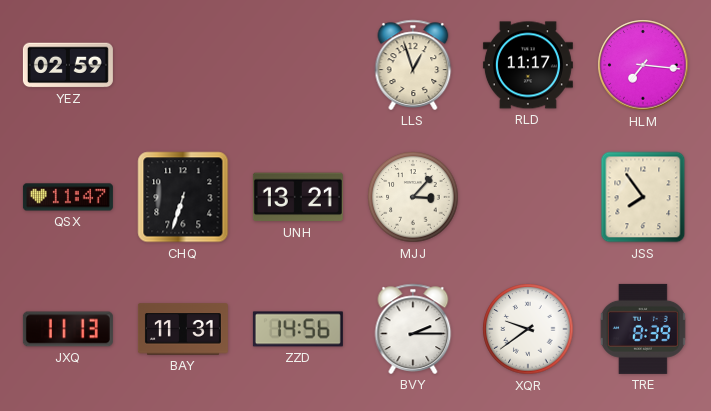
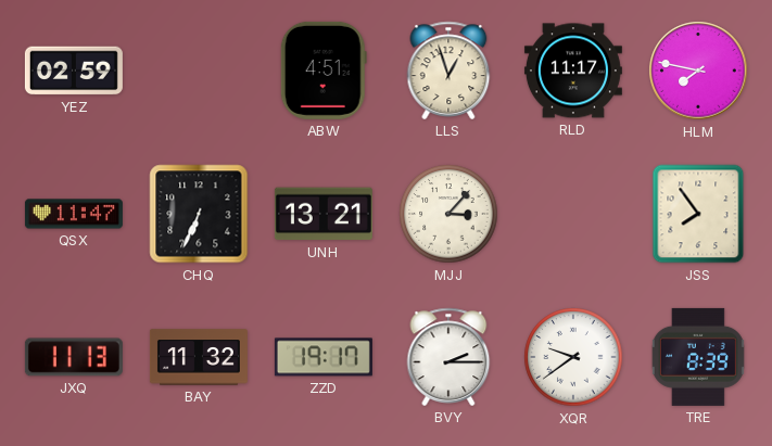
ABW: none -> 4:51
HLM: 7:16 -> 7:47
CHQ: 6:33 -> 6:34
BAY: 11:31 -> 11:32
ZZD: 14:56 -> 19:17
